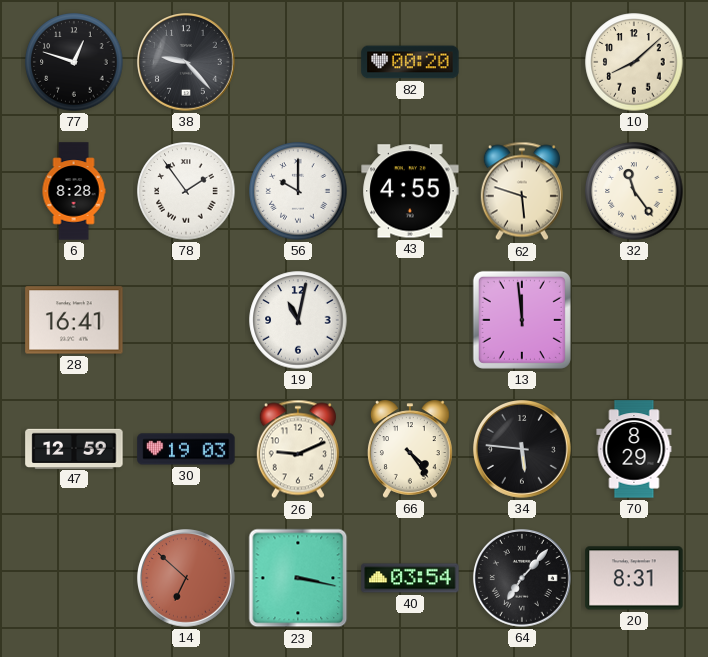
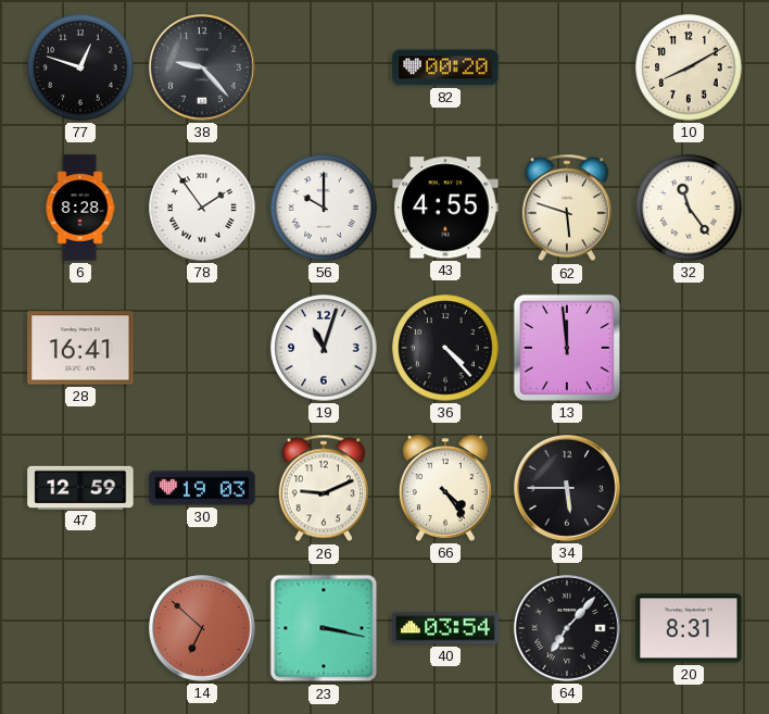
10: 8:08 -> 8:10
19: 11:02 -> 11:03
36: none -> 4:23
34: 5:46 -> 5:45
70: 8:29 -> none
